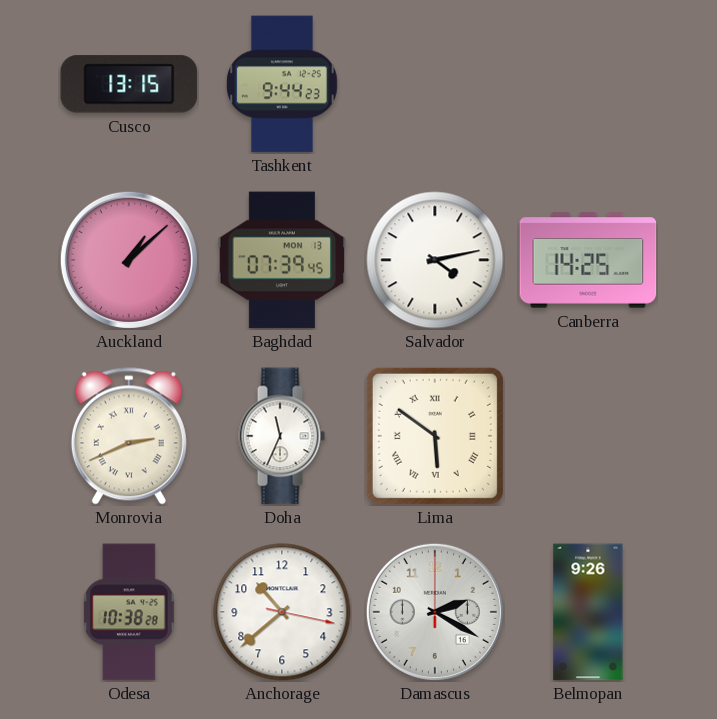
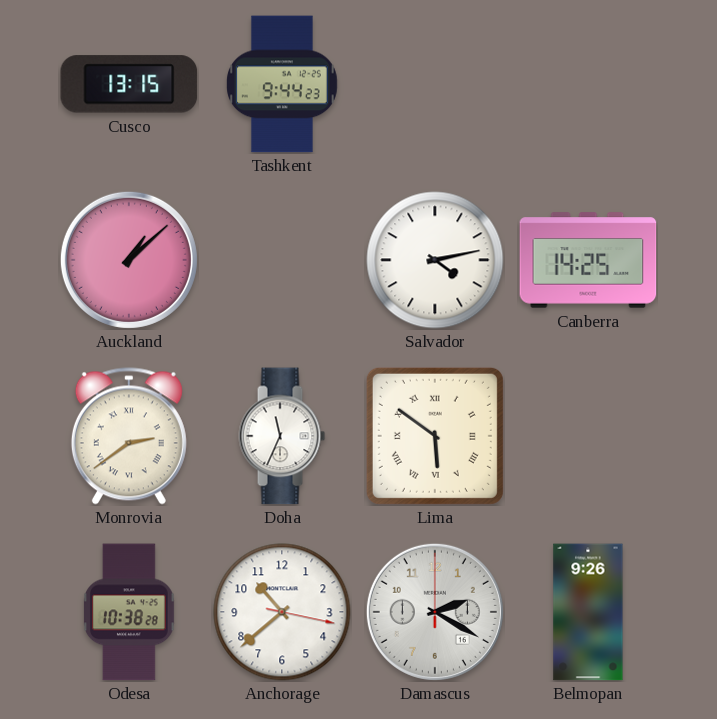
Baghdad: 07:39 -> none
Monrovia: 2:41 -> 2:39
